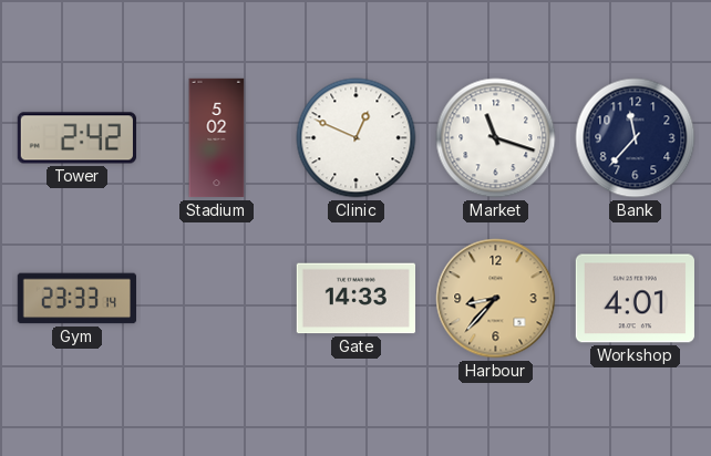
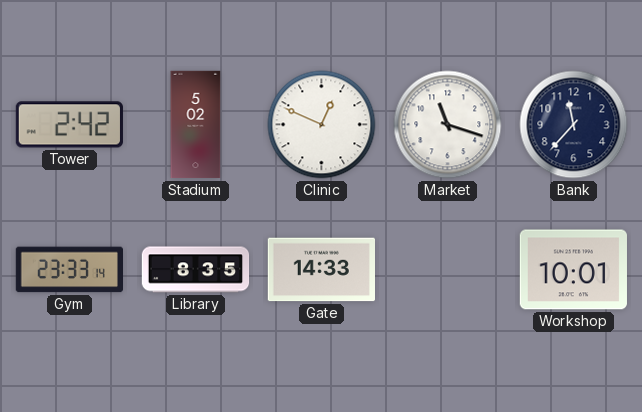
Library: none -> 8:35
Harbour: 8:37 -> none
Workshop: 4:01 -> 10:01
